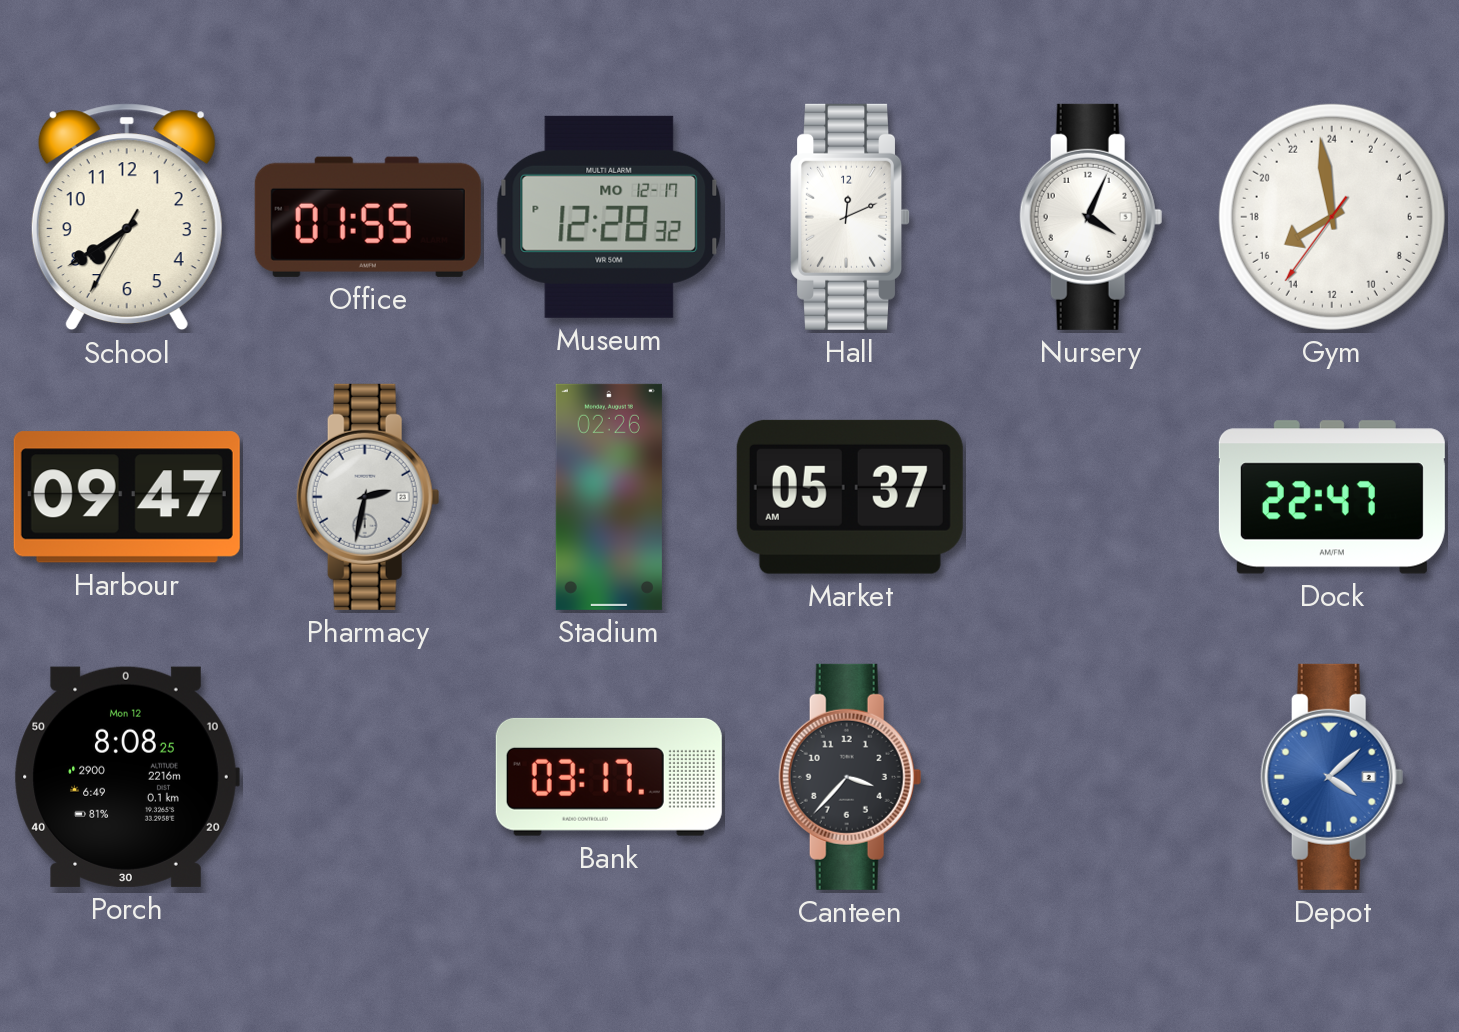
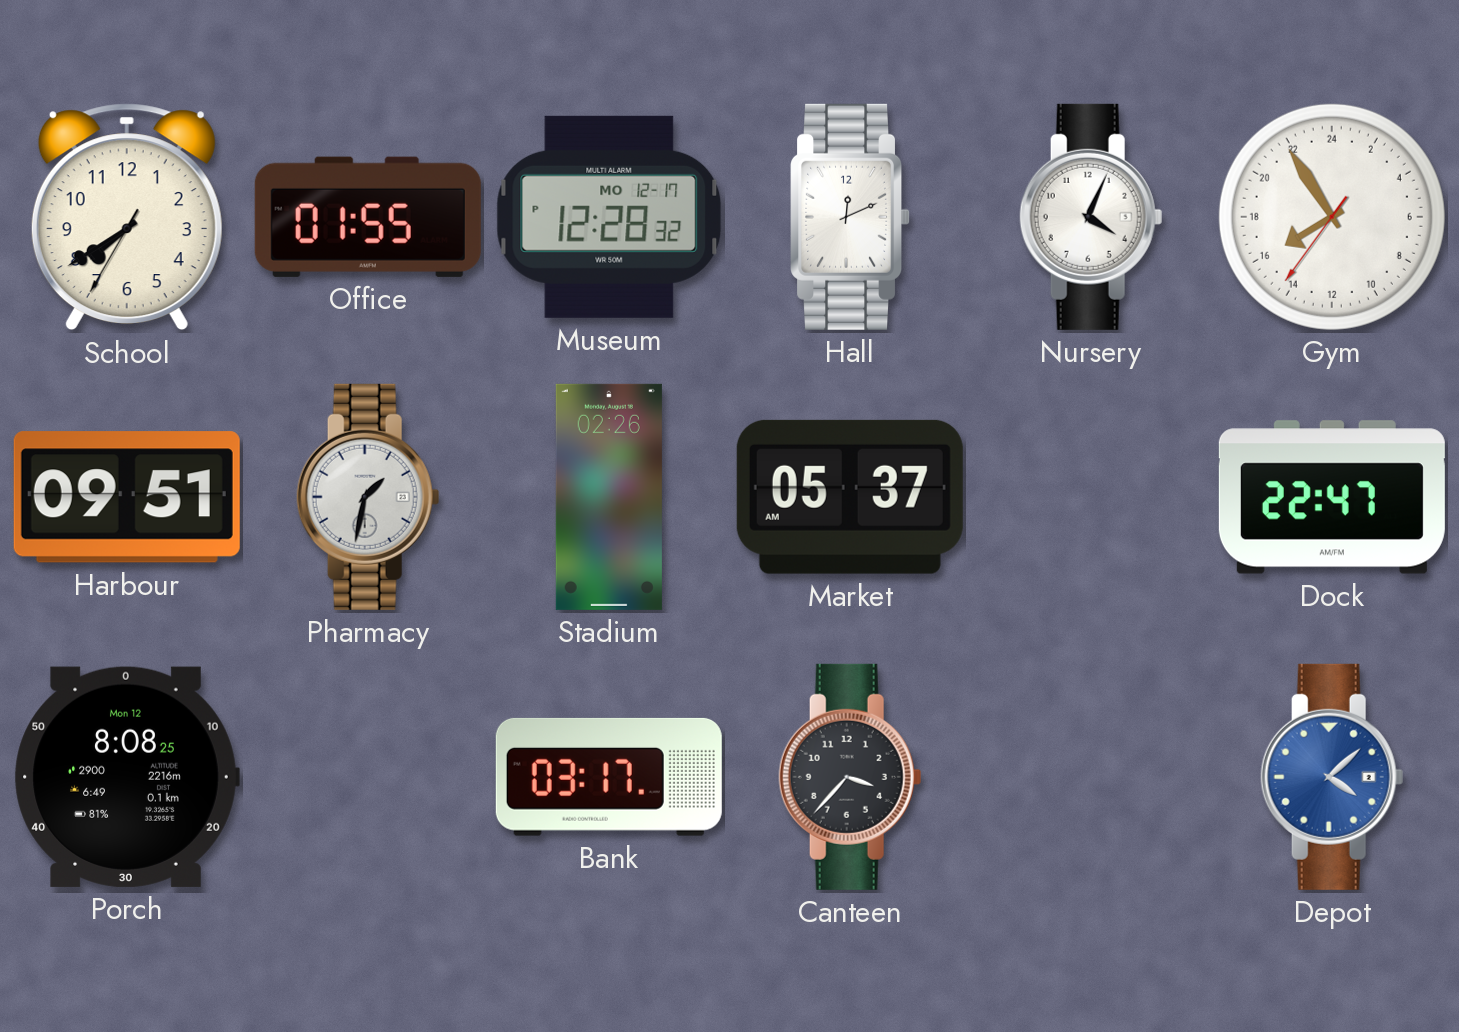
Gym: 15:58 -> 15:54
Harbour: 09:47 -> 09:51
Pharmacy: 2:32 -> 1:32
